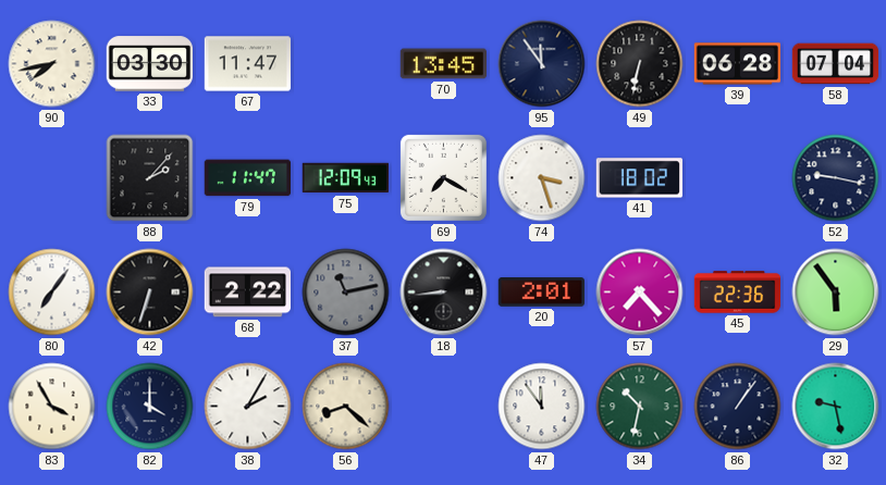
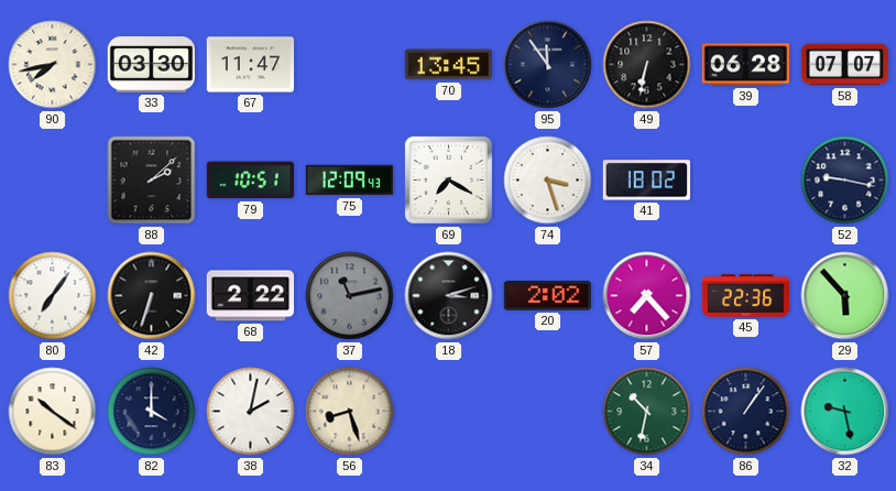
58: 07:04 -> 07:07
88: 2:07 -> 2:08
79: 11:47 -> 10:51
18: 8:44 -> 3:12
20: 2:01 -> 2:02
29: 5:54 -> 5:53
83: 3:55 -> 10:21
38: 2:05 -> 2:02
56: 8:22 -> 8:27
47: 11:54 -> none
